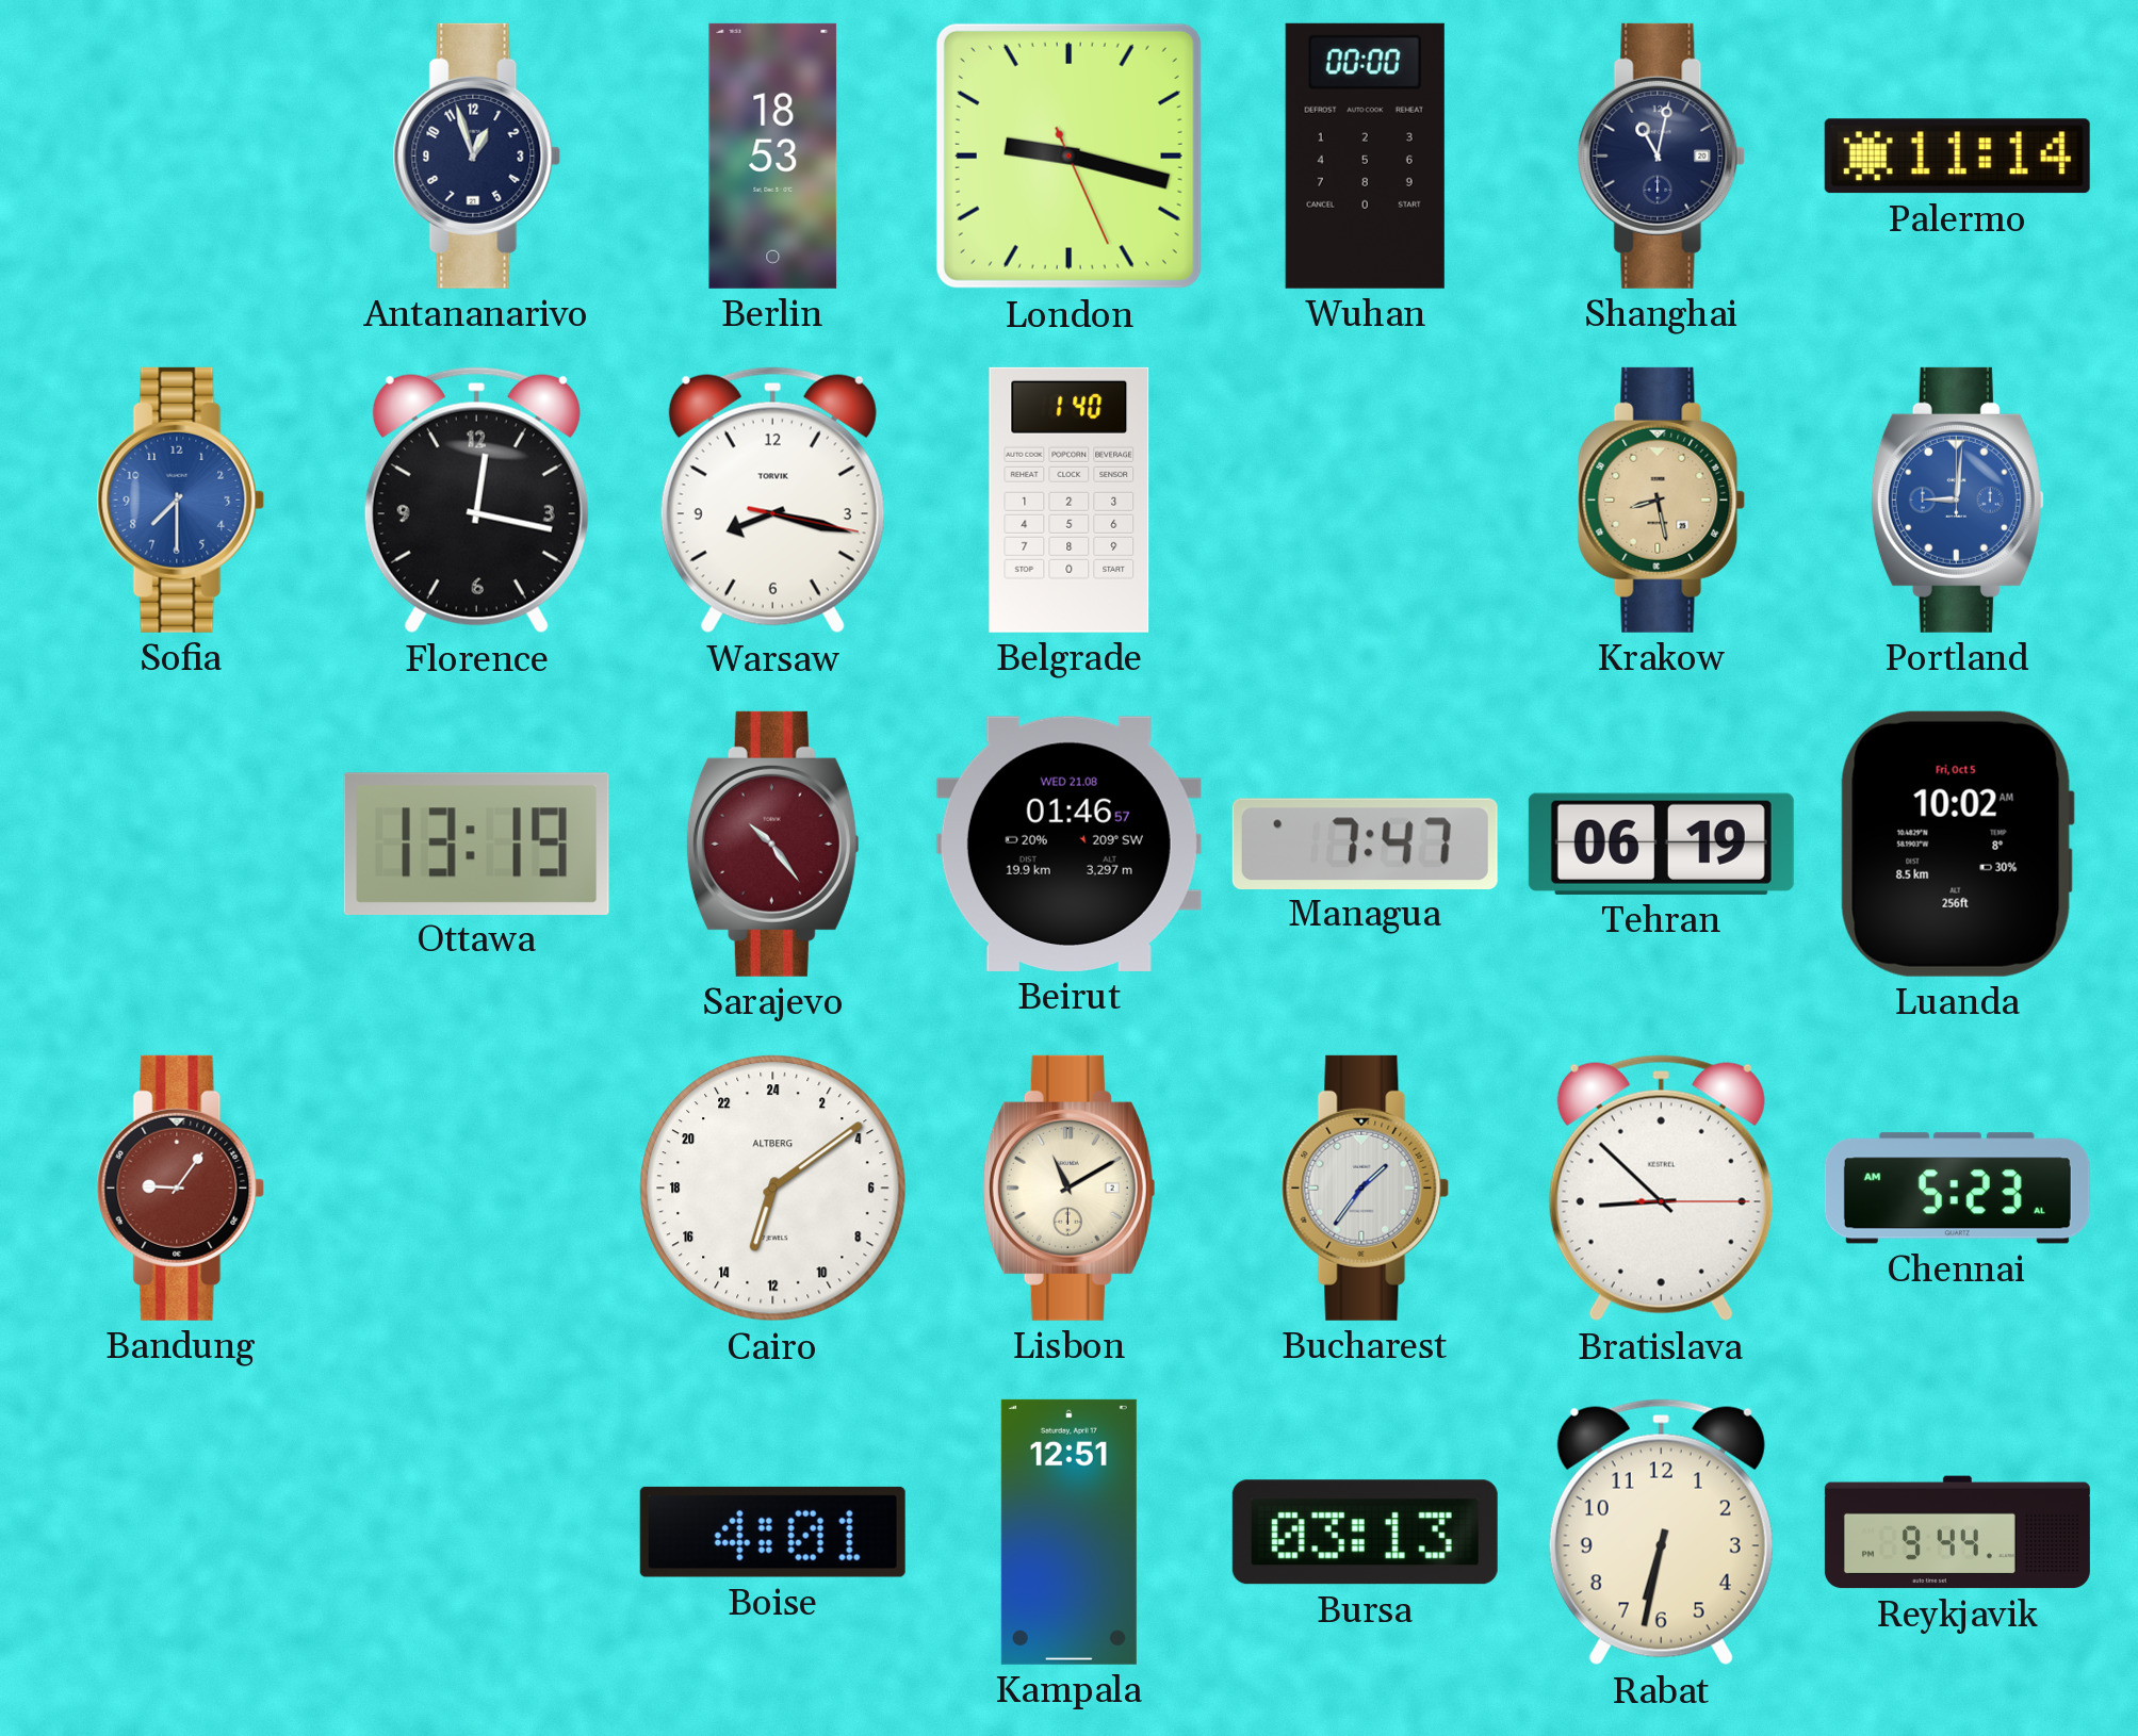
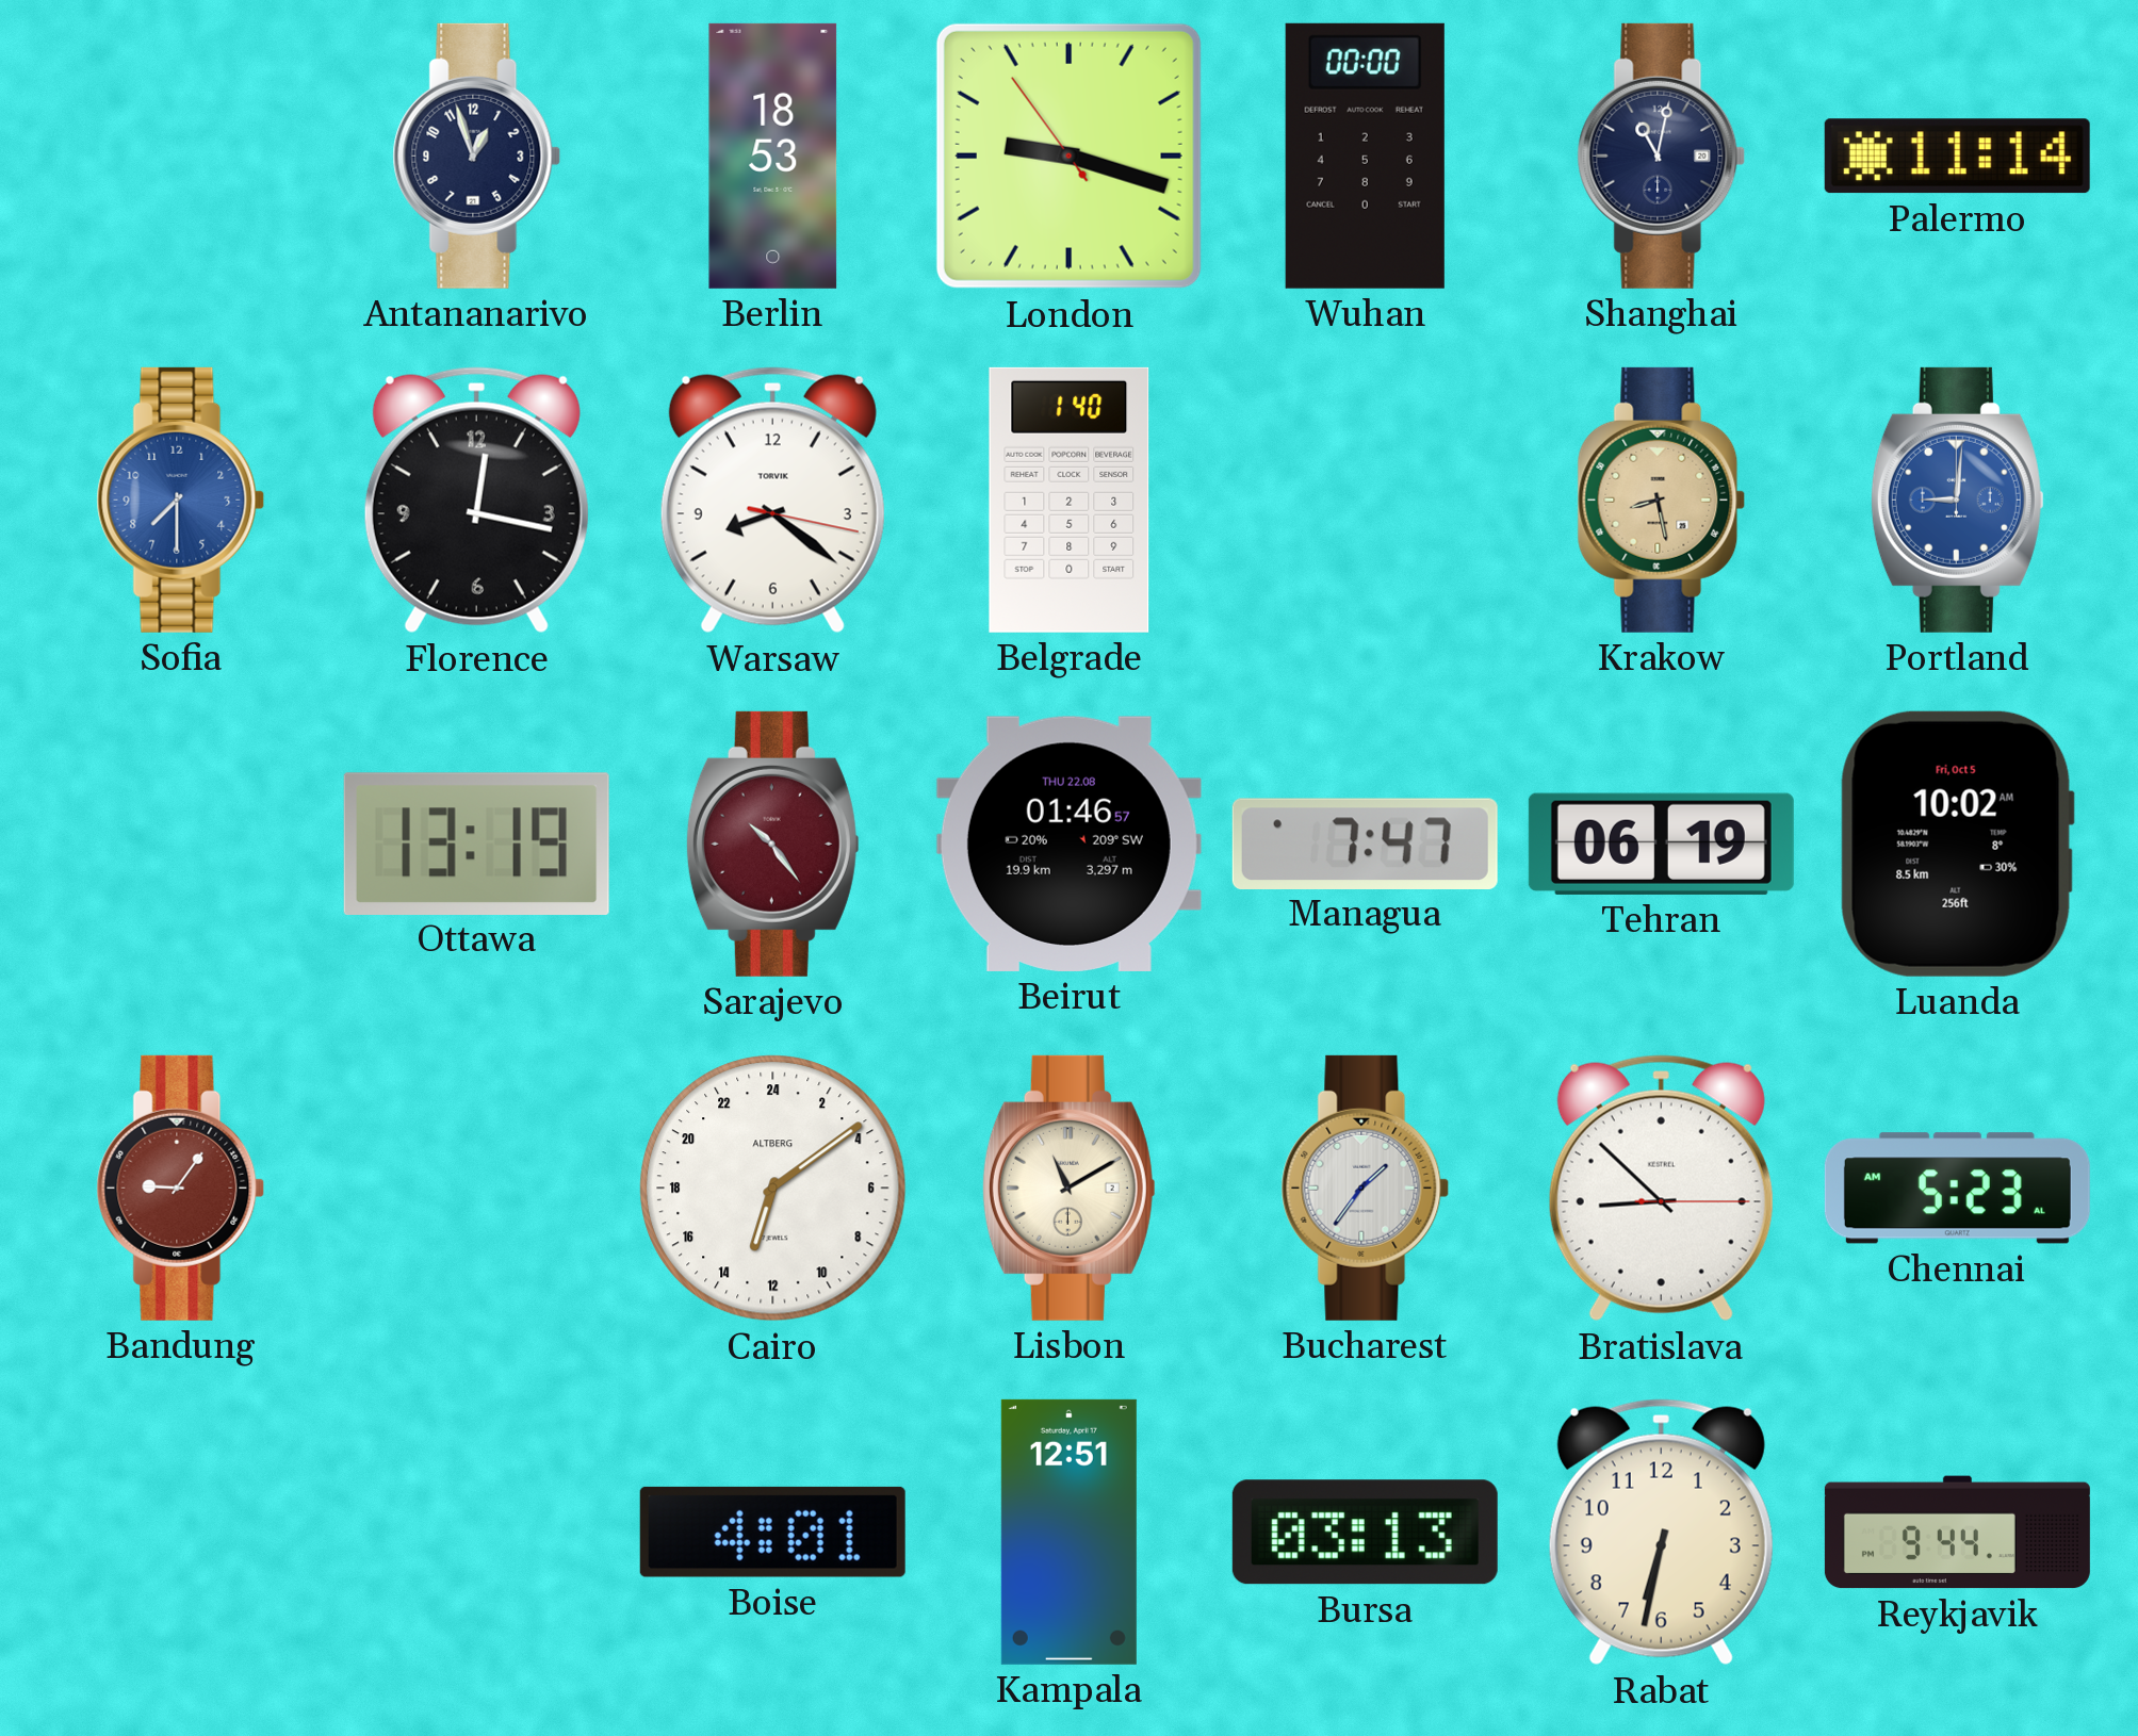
London: 9:17:26 -> 9:17:54
Warsaw: 8:17 -> 8:21
Beirut date: WED 21.08 -> THU 22.08
